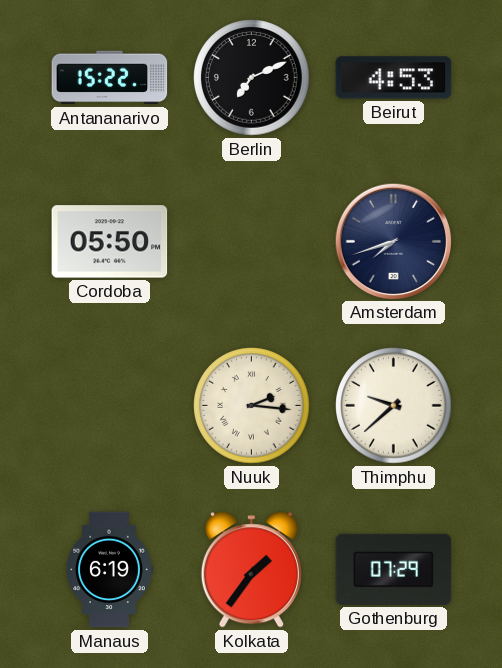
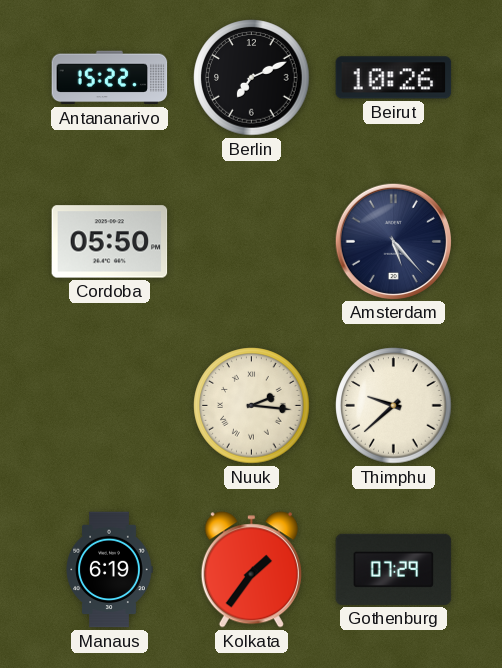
Beirut: 4:53 -> 10:26
Amsterdam: 7:42 -> 5:23
